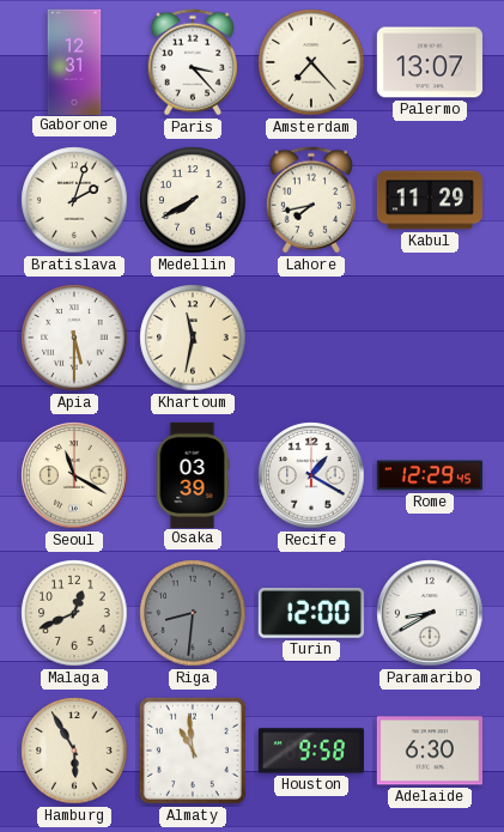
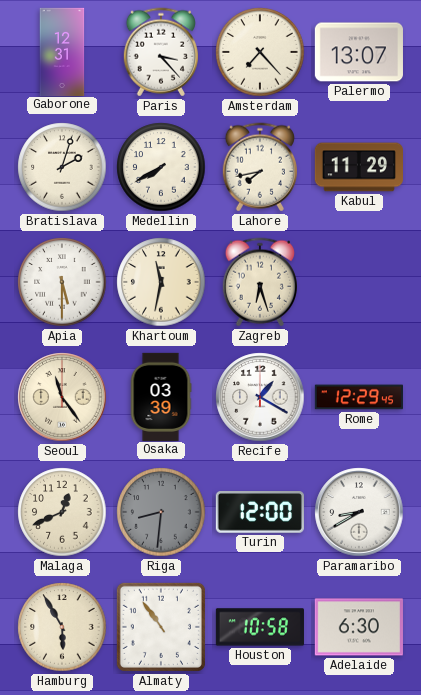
Zagreb: none -> 6:27
Seoul: 11:20 -> 11:24
Almaty: 10:59 -> 10:54
Houston: 9:58 -> 10:58
